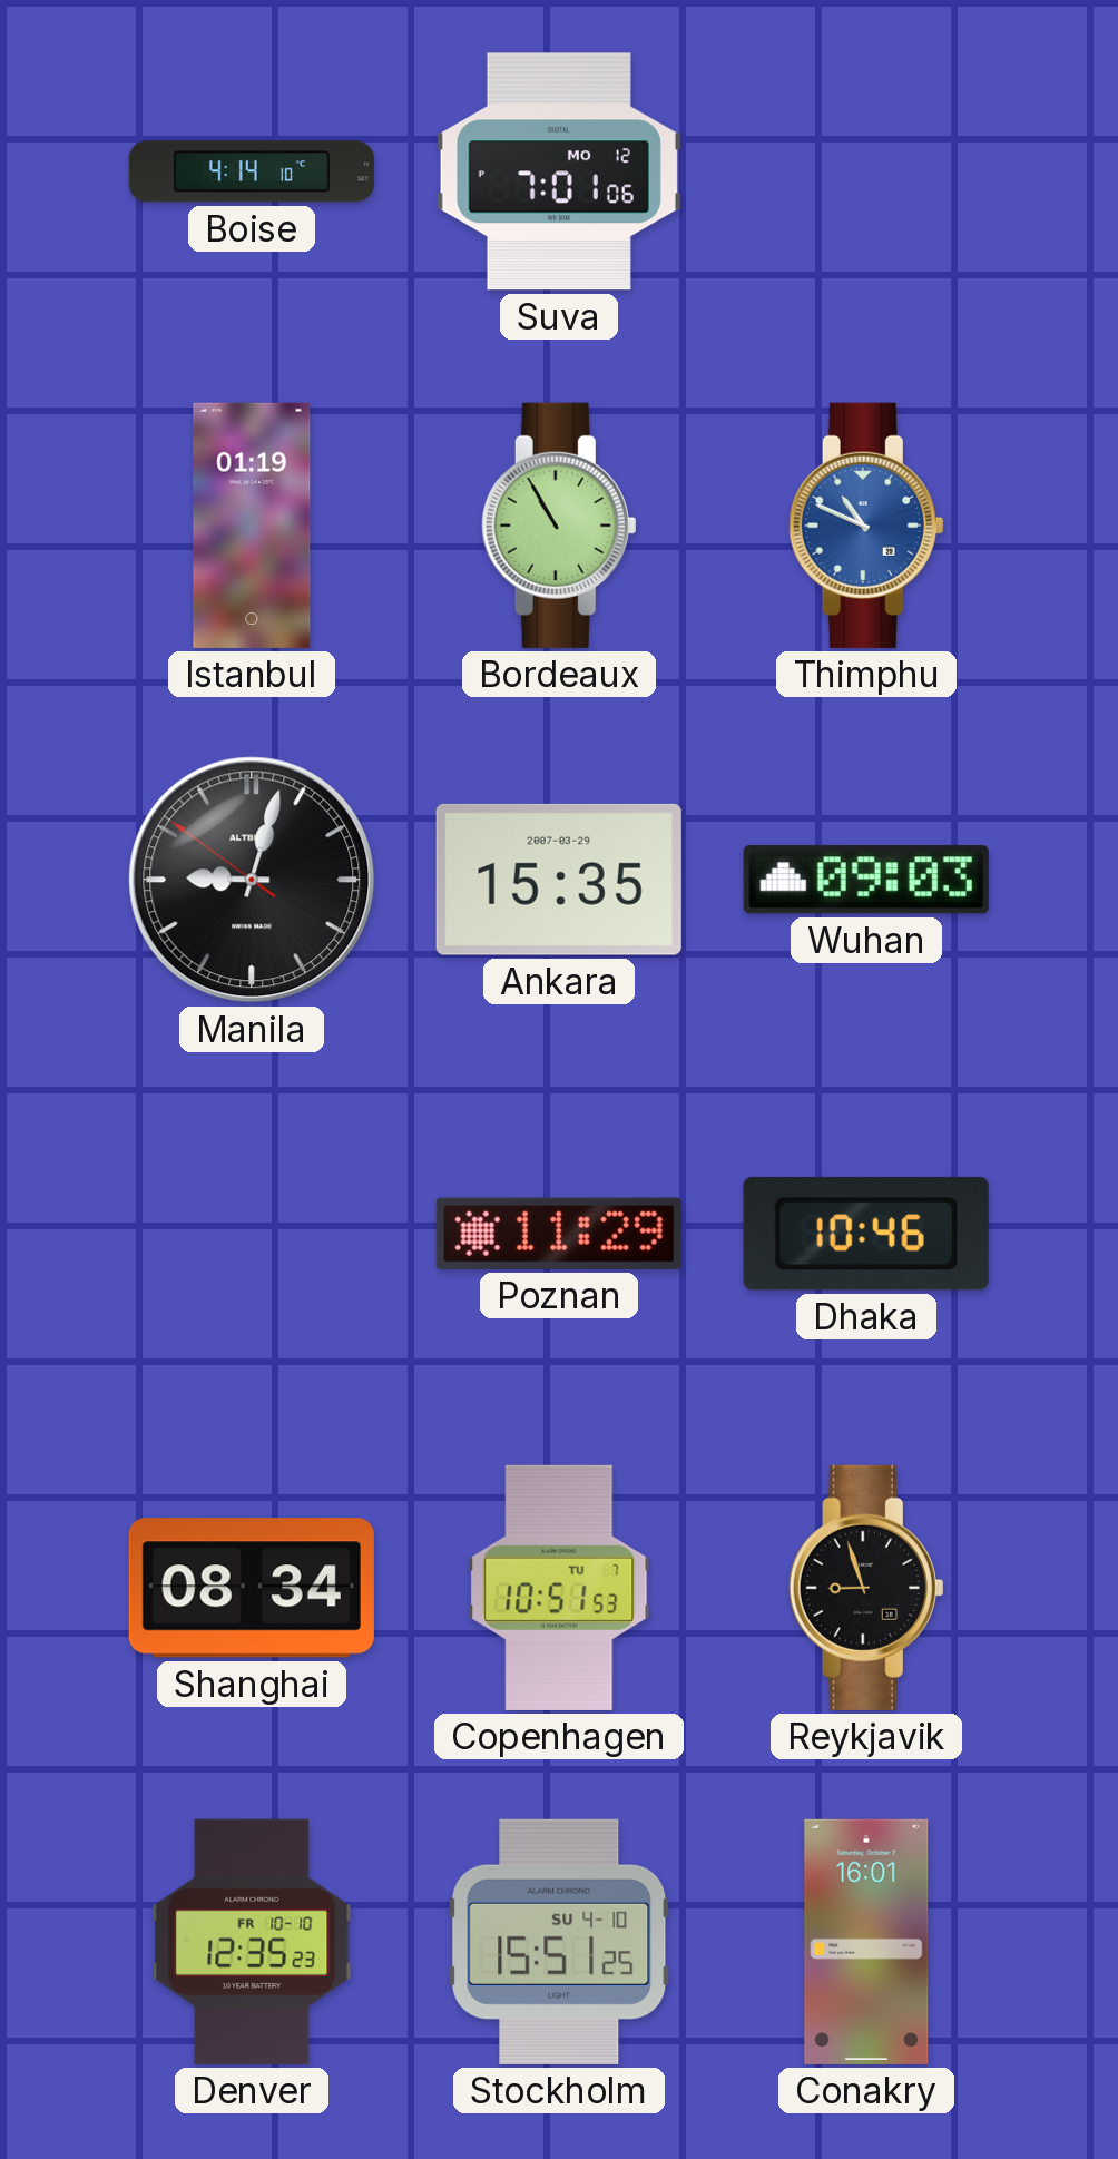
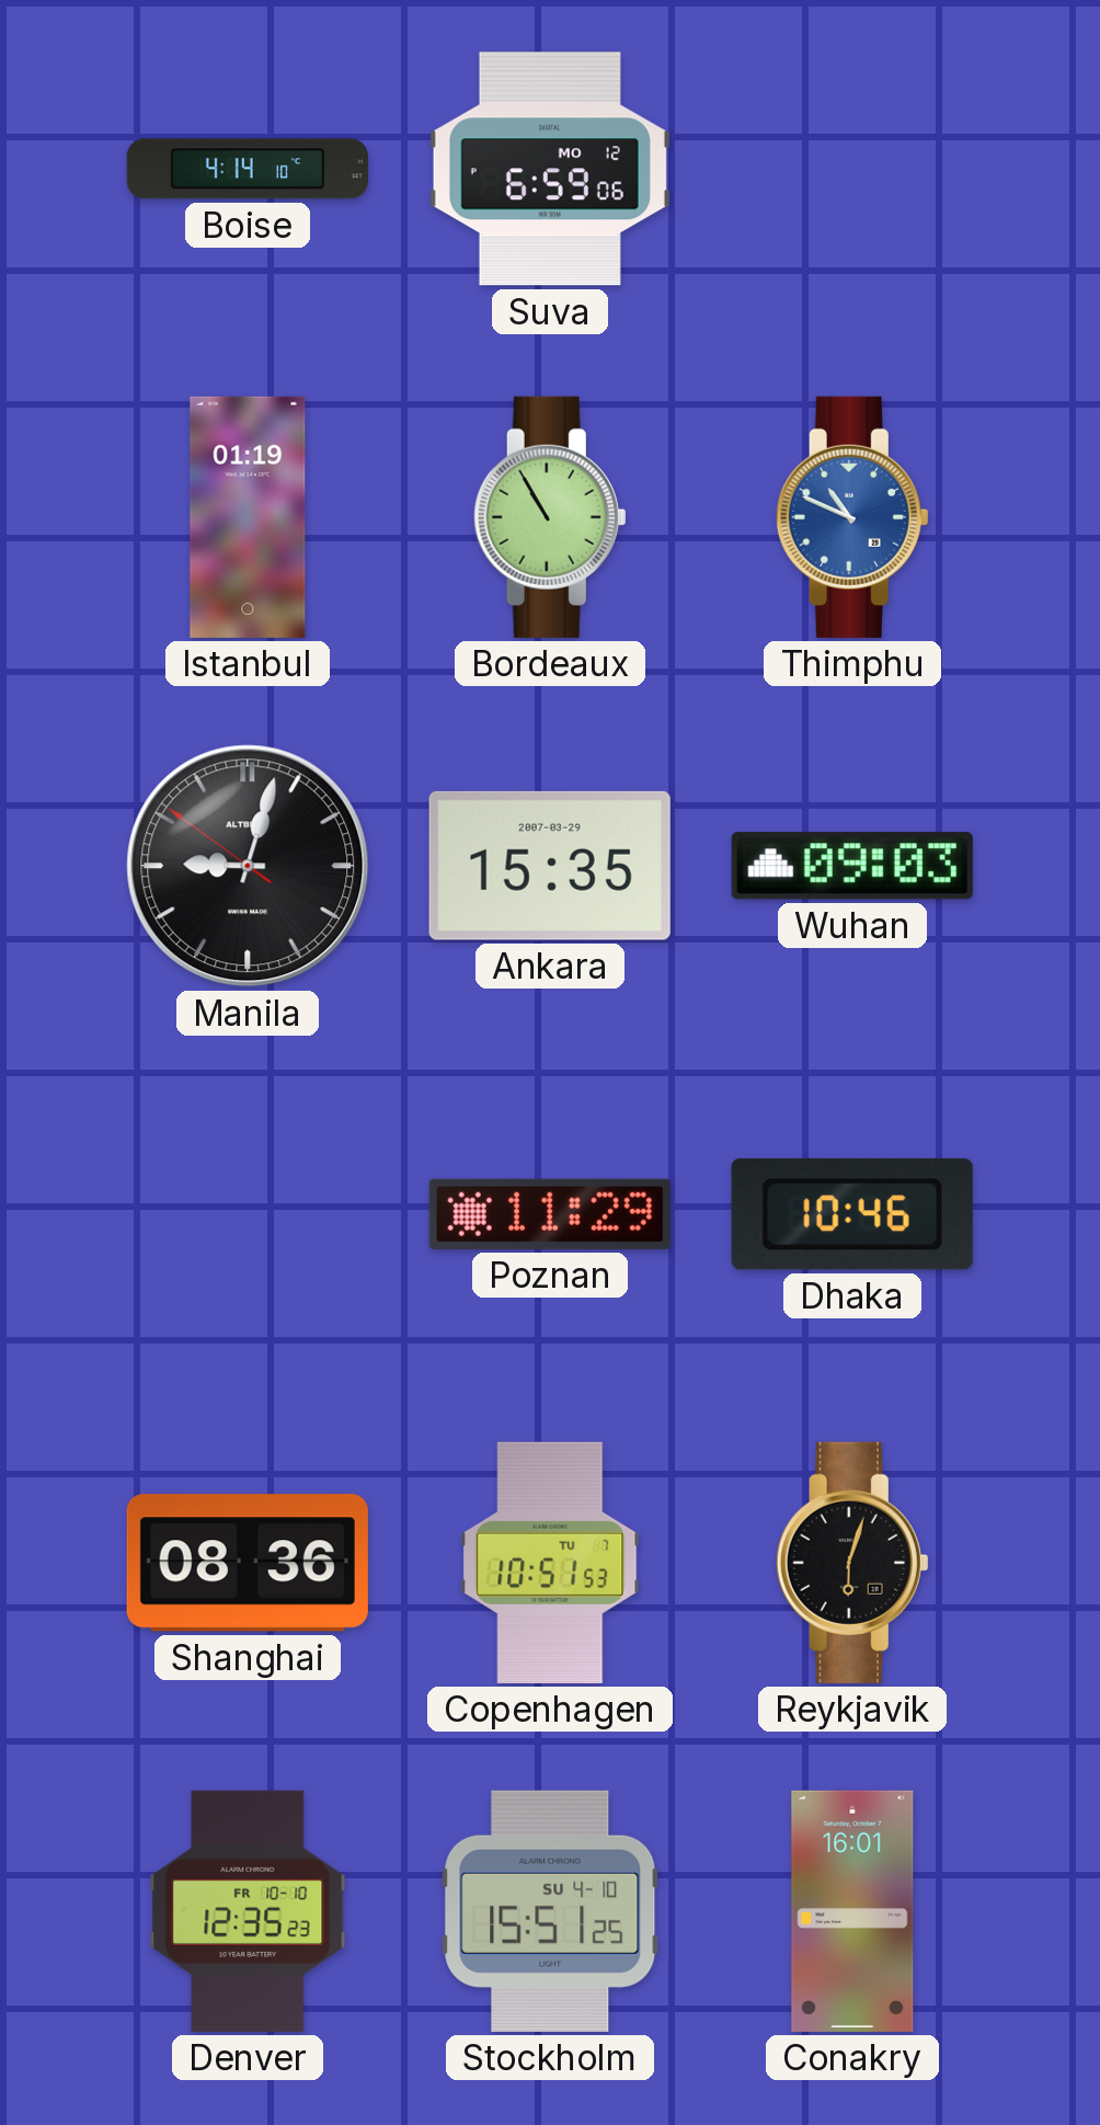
Suva: 7:01 -> 6:59
Shanghai: 08:34 -> 08:36
Reykjavik: 8:57 -> 6:03
